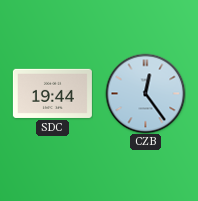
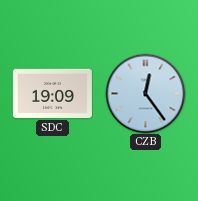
SDC: 19:44 -> 19:09
